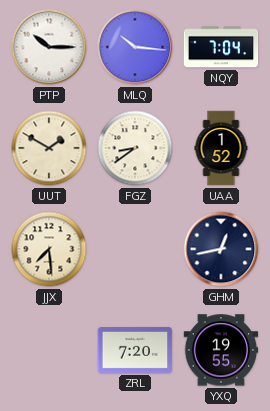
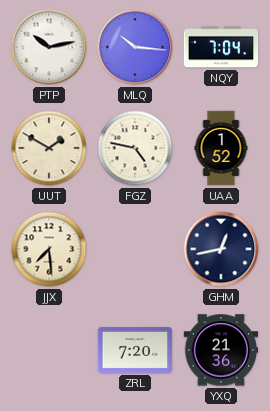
PTP: 10:15 -> 10:13
FGZ: 8:39 -> 4:47
YXQ: 19:55 -> 21:36
